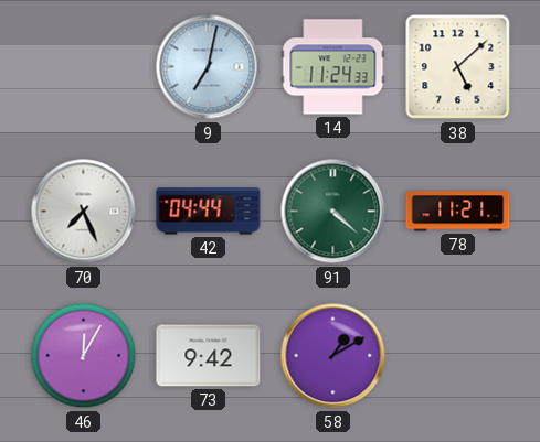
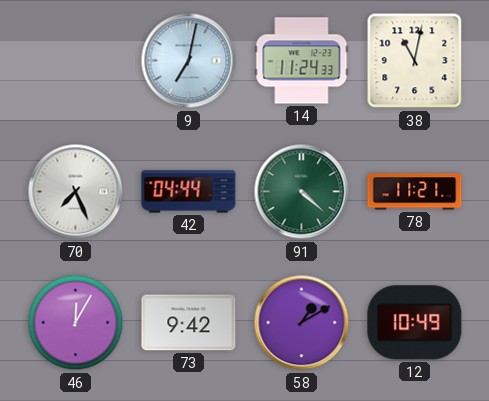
38: 5:08 -> 11:02
12: none -> 10:49
